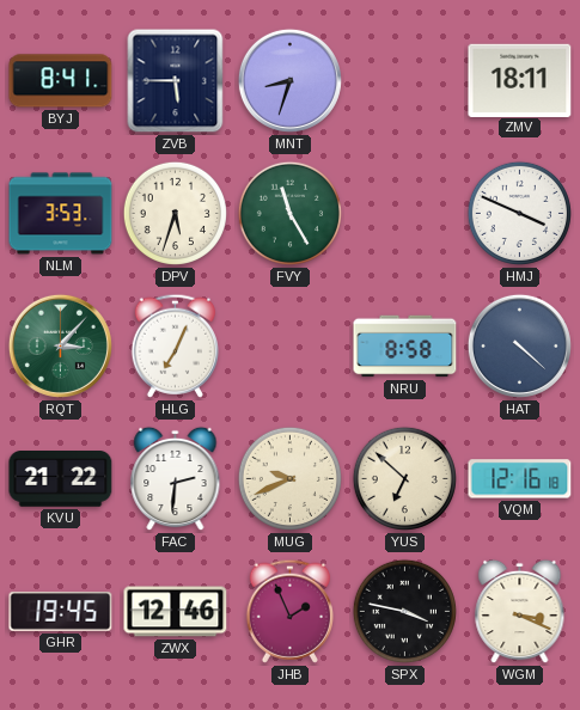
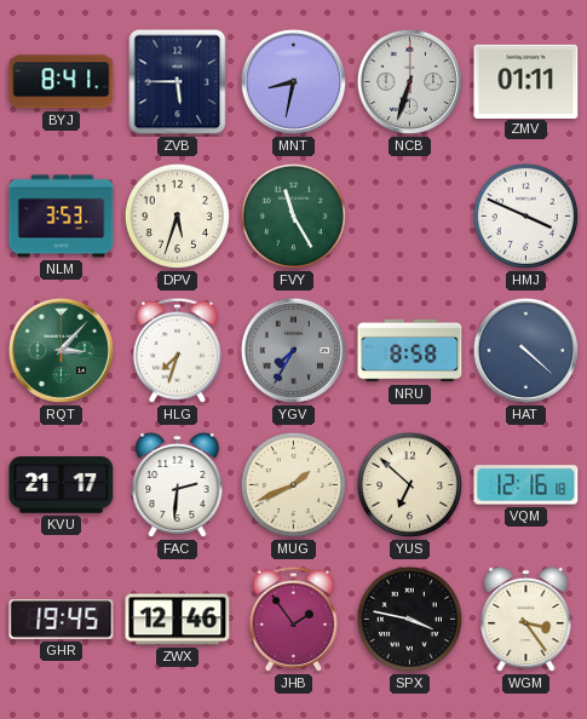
MNT: 8:33 -> 8:32
NCB: none -> 6:33
ZMV: 18:11 -> 01:11
HLG: 7:04 -> 7:33
YGV: none -> 7:35
KVU: 21:22 -> 21:17
MUG: 9:41 -> 1:41
JHB: 1:56 -> 1:54
WGM: 3:19 -> 3:24
